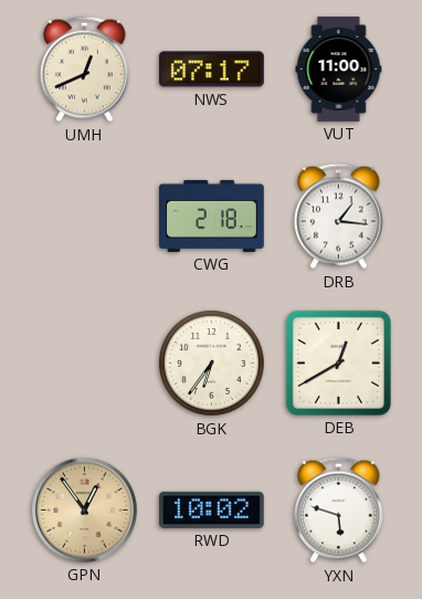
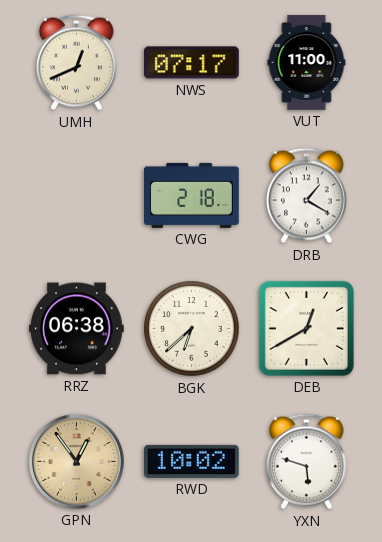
DRB: 1:16 -> 1:20
RRZ: none -> 06:38
BGK: 6:36 -> 6:38
